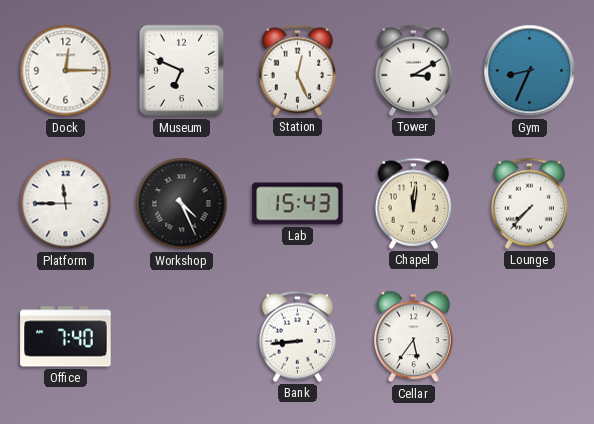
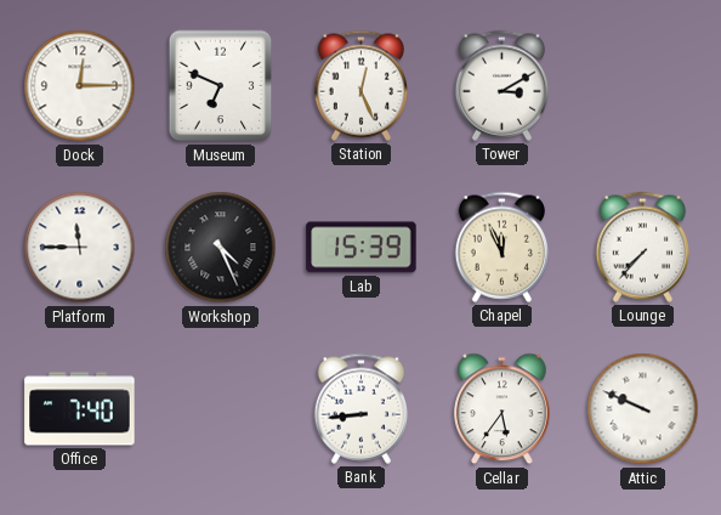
Gym: 8:34 -> none
Lab: 15:43 -> 15:39
Chapel: 12:01 -> 11:56
Attic: none -> 9:49
